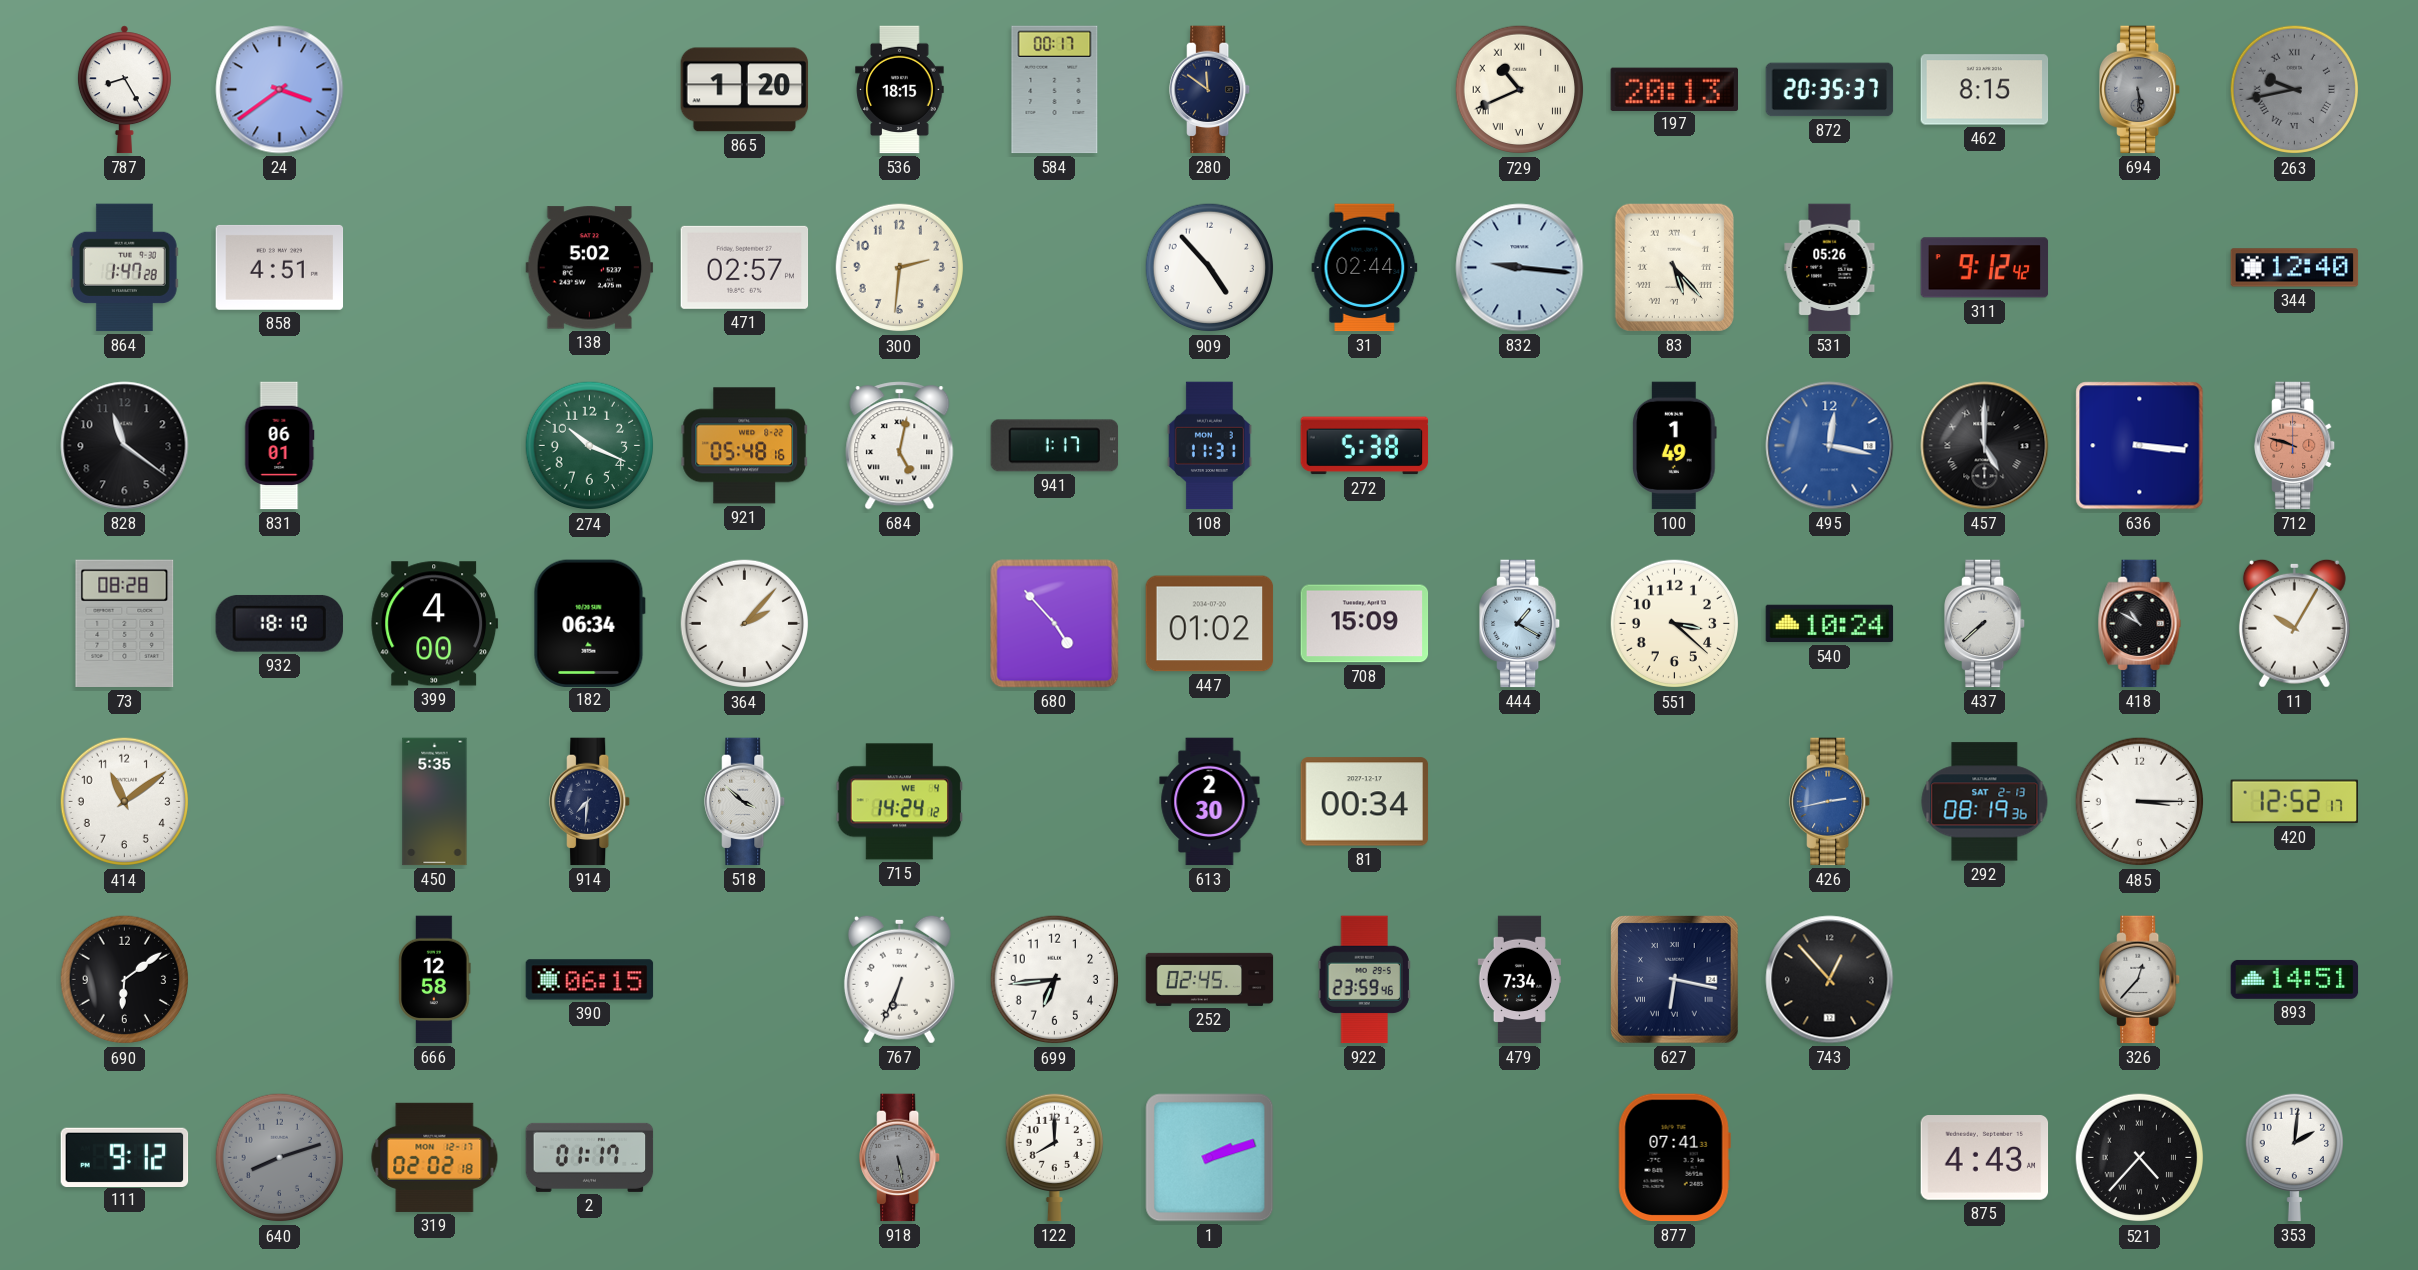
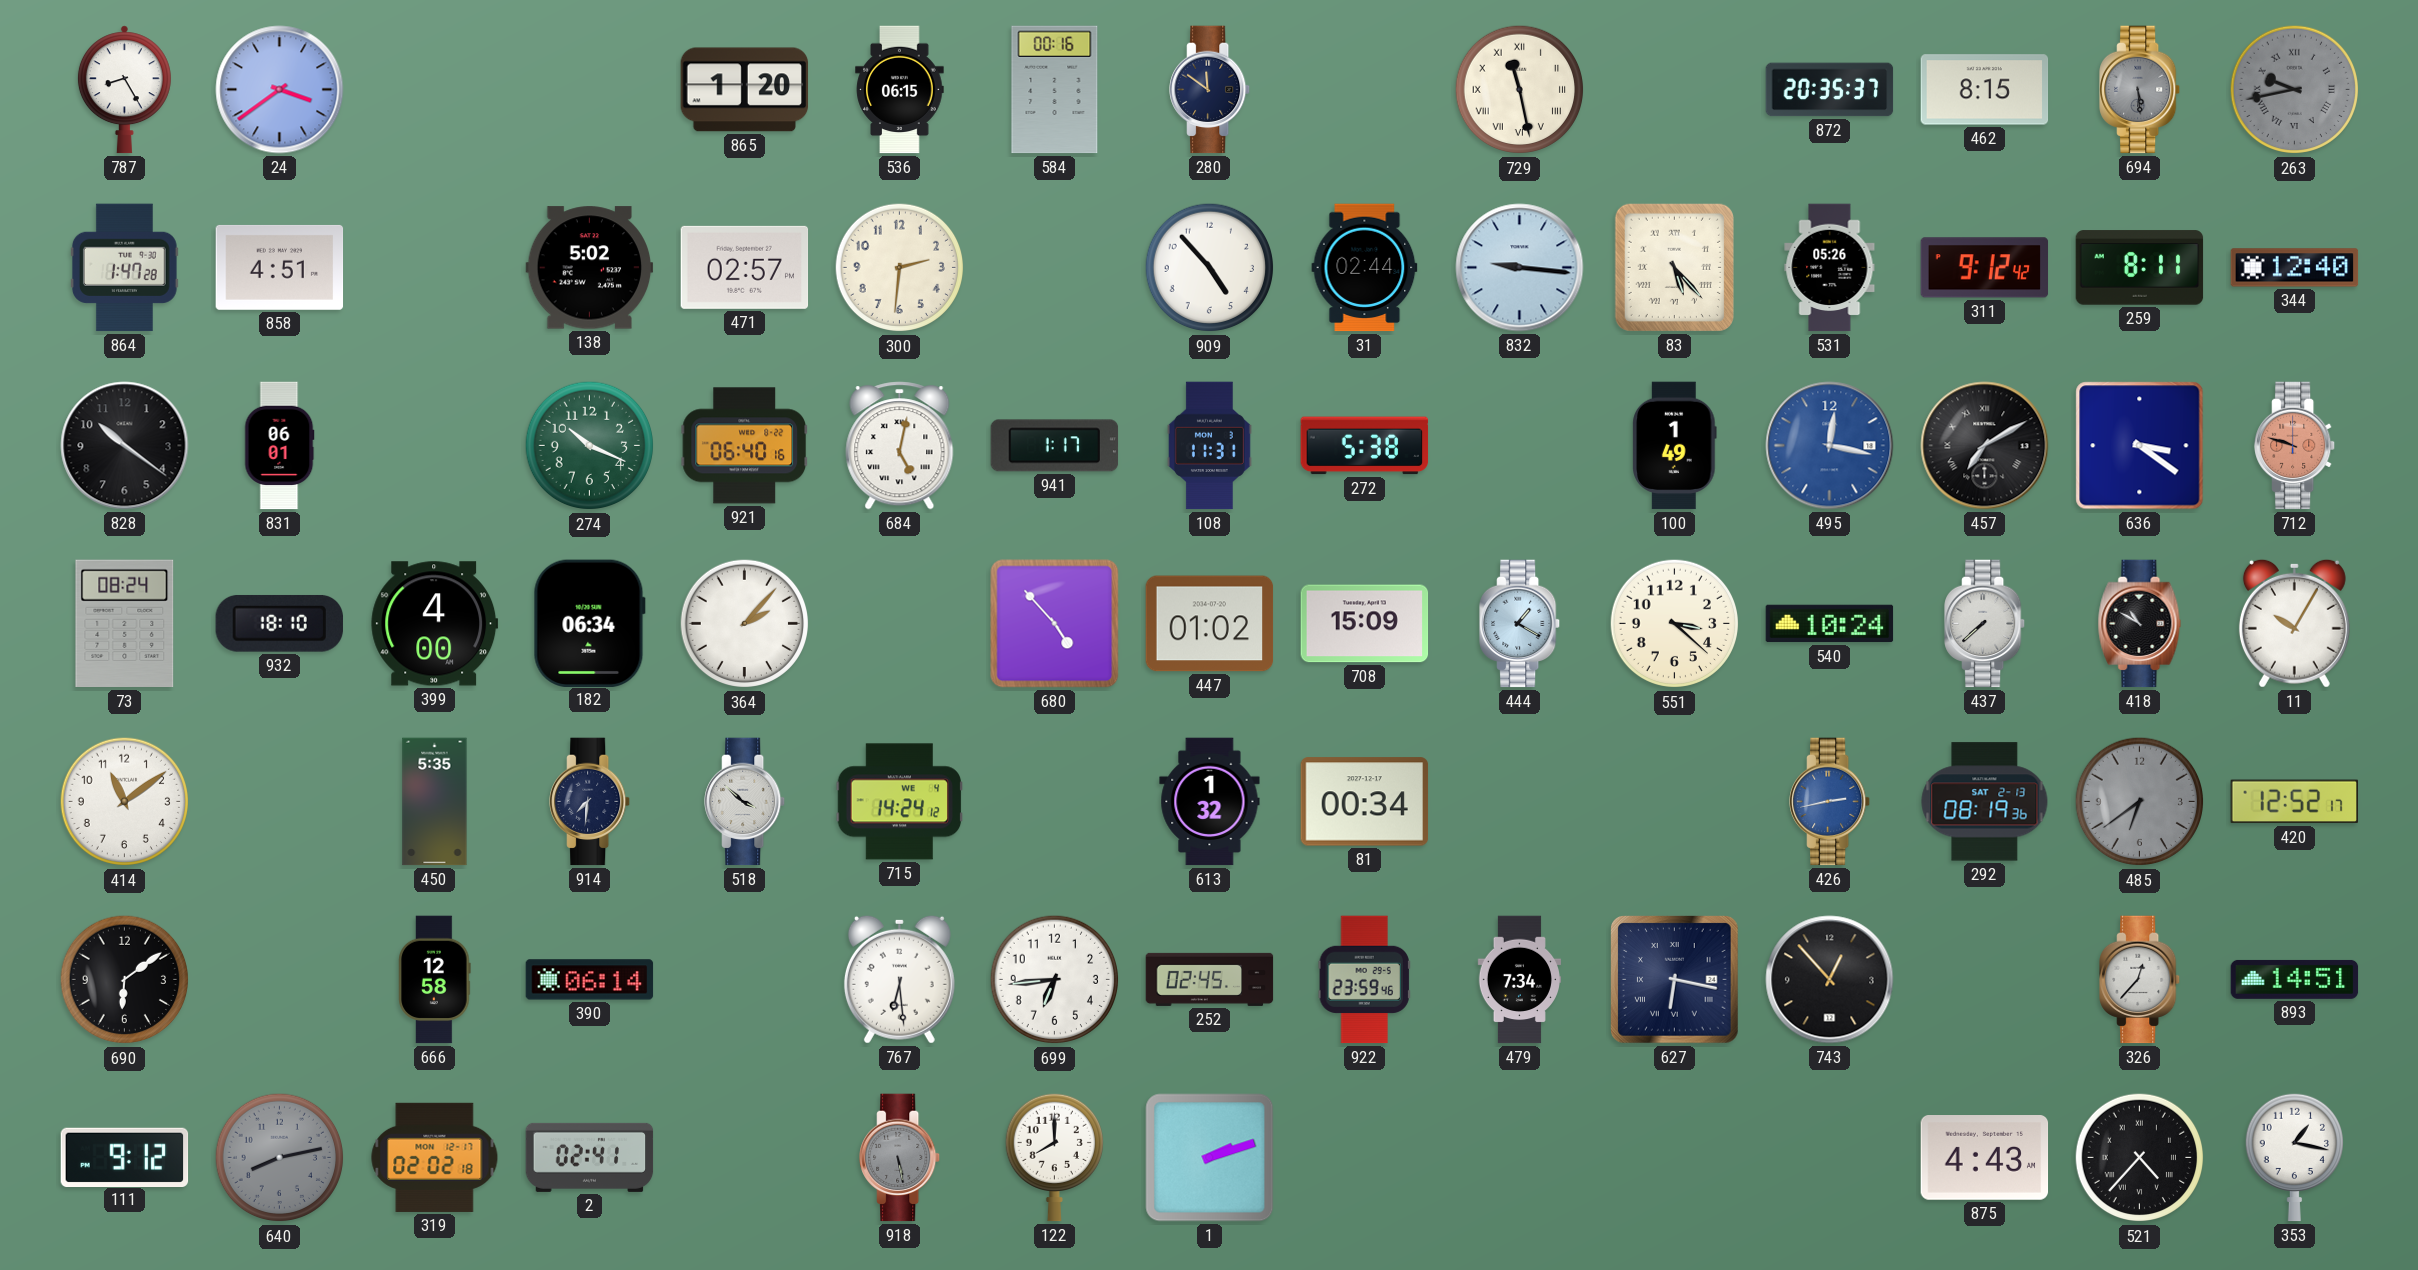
536: 18:15 -> 06:15
584: 00:17 -> 00:16
729: 10:41 -> 11:28
197: 20:13 -> none
259: none -> 8:11
828: 11:21 -> 10:21
921: 05:48 -> 06:40
457: 5:00 -> 7:10
636: 3:16 -> 3:21
73: 08:28 -> 08:24
613: 2:30 -> 1:32
485: 3:15 -> 6:39
485 dial: white -> grey
390: 06:15 -> 06:14
767: 6:34 -> 6:29
640: 8:12 -> 8:13
2: 01:17 -> 02:41
877: 07:41 -> none
353: 2:01 -> 1:17
